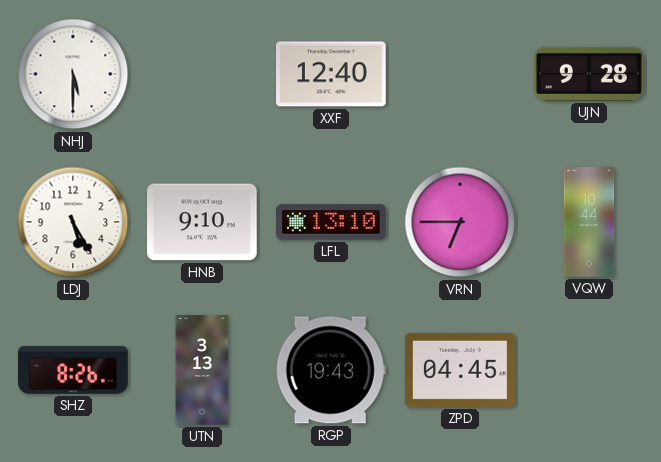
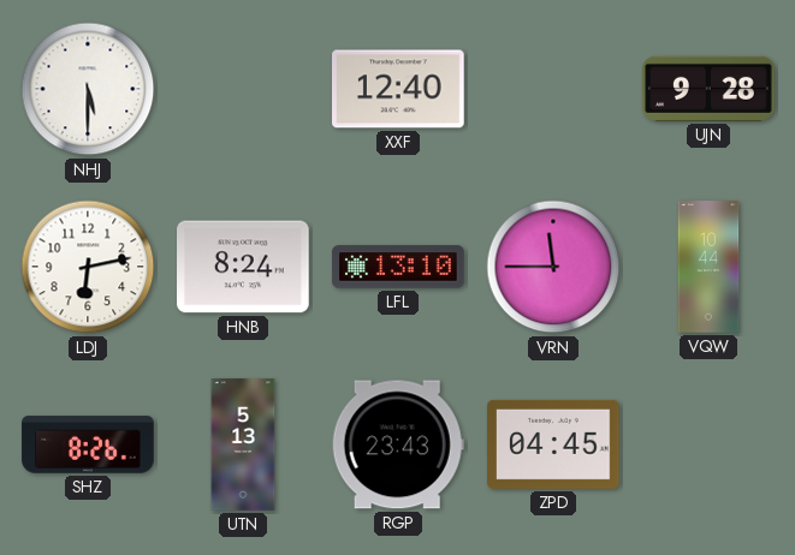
LDJ: 5:25 -> 6:13
HNB: 9:10 -> 8:24
VRN: 6:45 -> 11:45
UTN: 3:13 -> 5:13
RGP: 19:43 -> 23:43
